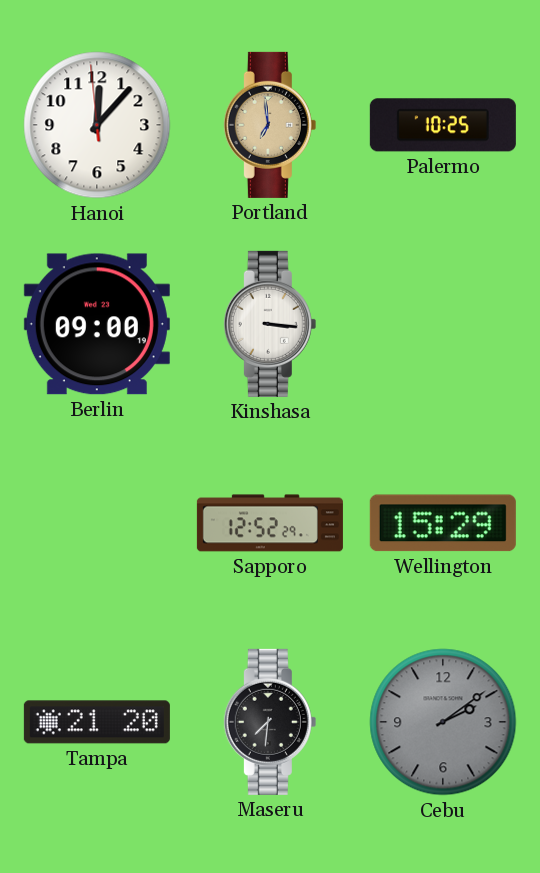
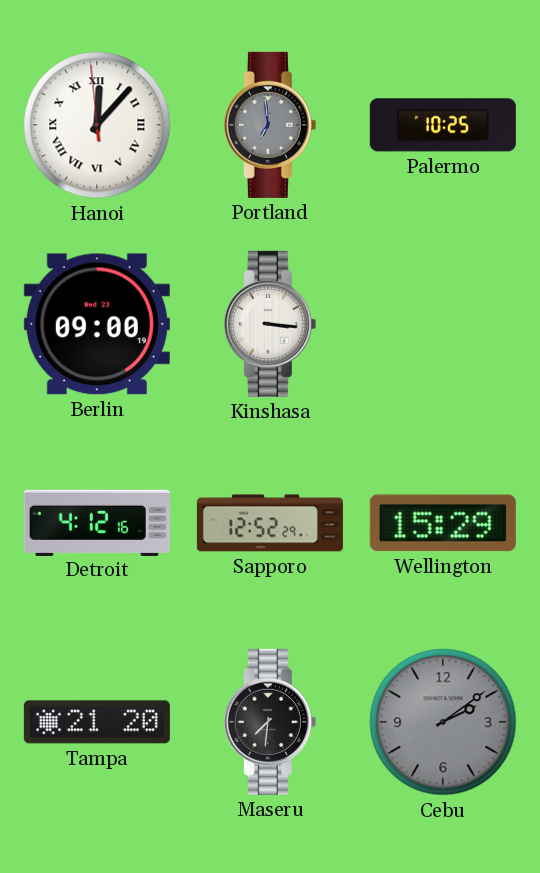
Hanoi numerals: Arabic -> Roman
Portland dial: champagne -> grey
Detroit: none -> 4:12
